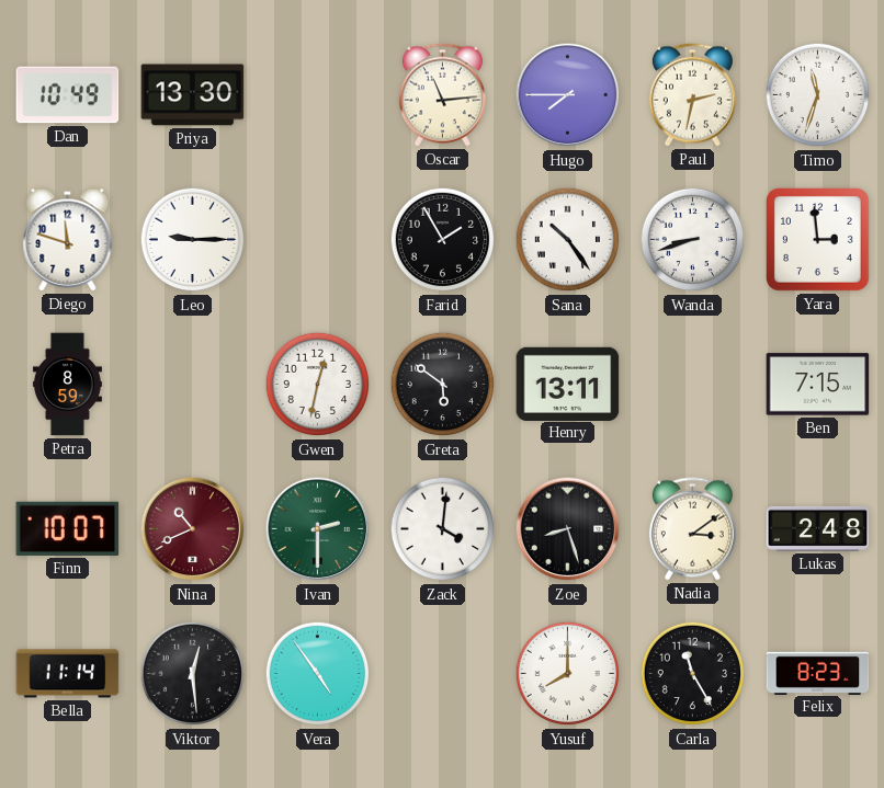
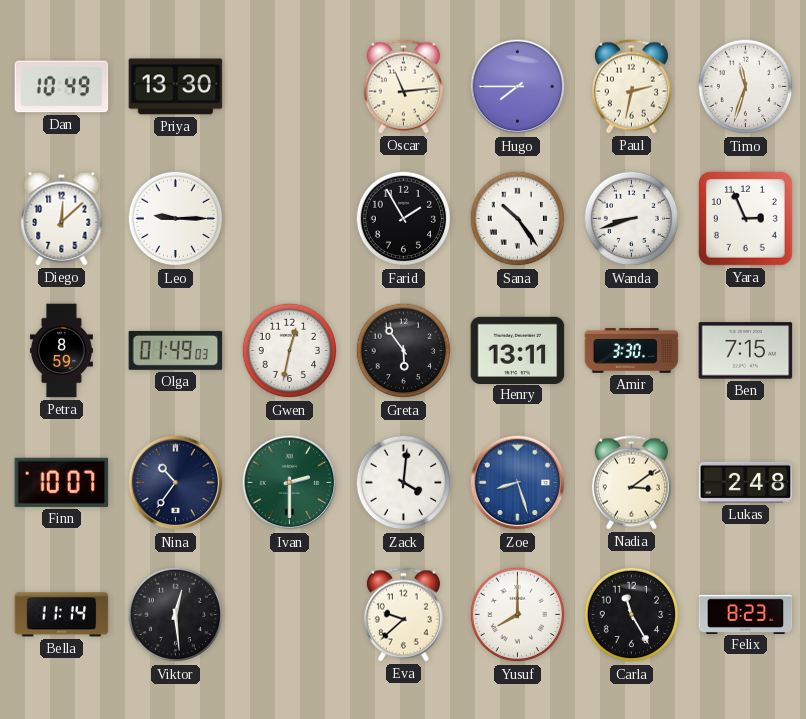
Diego: 11:48 -> 12:08
Yara: 2:59 -> 2:56
Olga: none -> 01:49
Greta: 5:51 -> 5:54
Amir: none -> 3:30
Nina: 10:41 -> 10:36
Nina dial: burgundy -> navy
Zoe dial: black -> blue
Vera: 4:54 -> none
Eva: none -> 9:38
